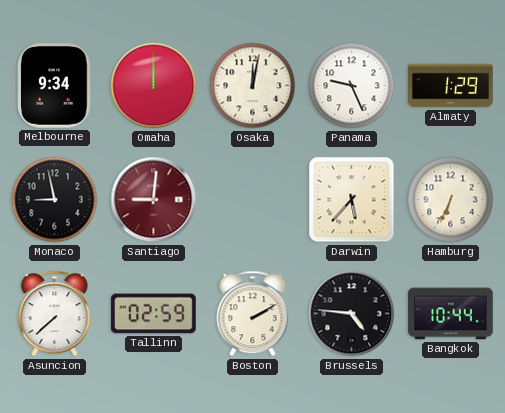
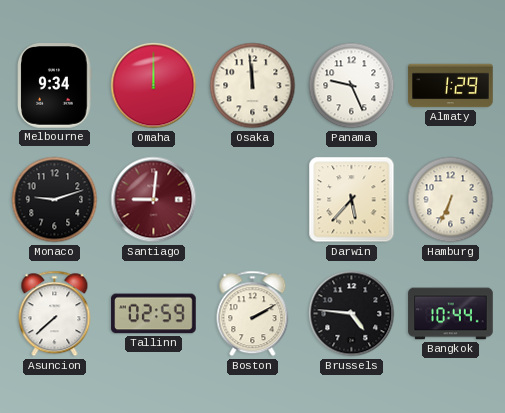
Osaka: 12:02 -> 11:59
Monaco: 8:58 -> 9:12
